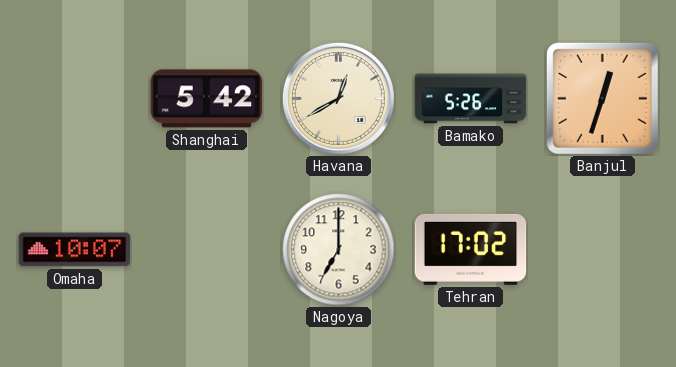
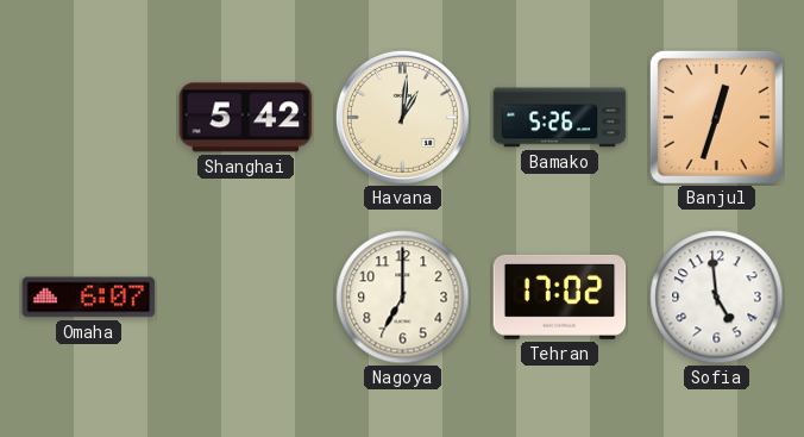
Havana: 12:40 -> 1:01
Omaha: 10:07 -> 6:07
Sofia: none -> 4:59
